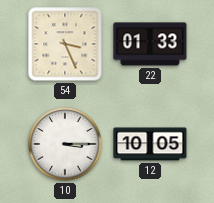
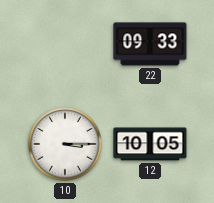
54: 3:26 -> none
22: 01:33 -> 09:33
